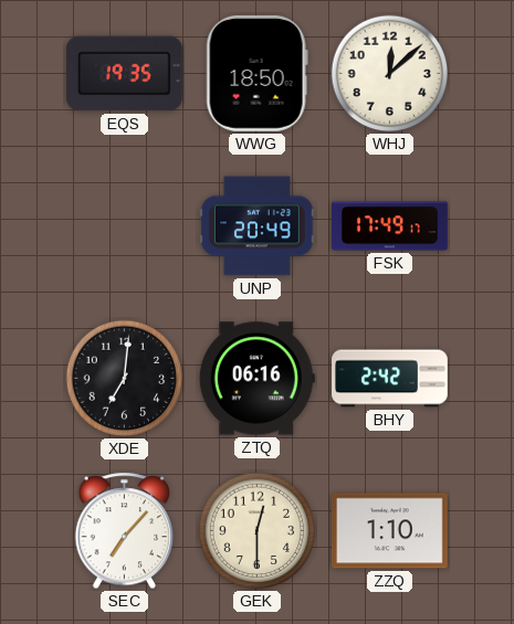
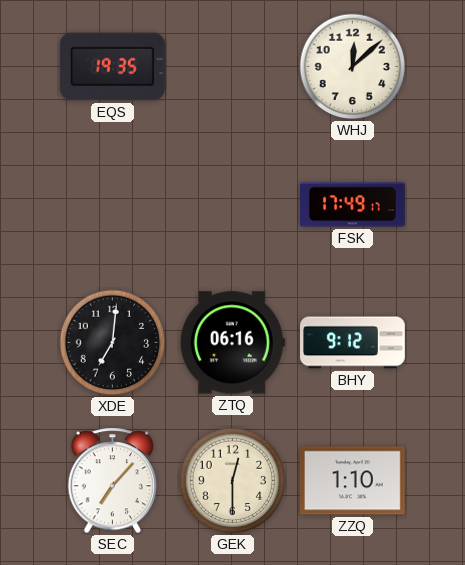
WWG: 18:50 -> none
UNP: 20:49 -> none
BHY: 2:42 -> 9:12
